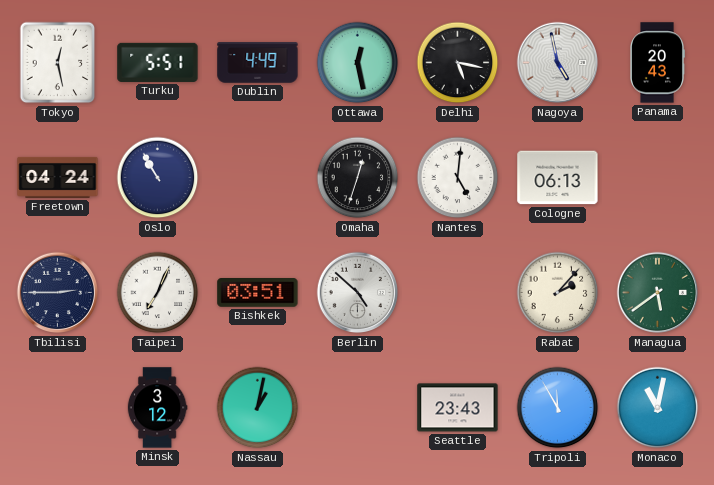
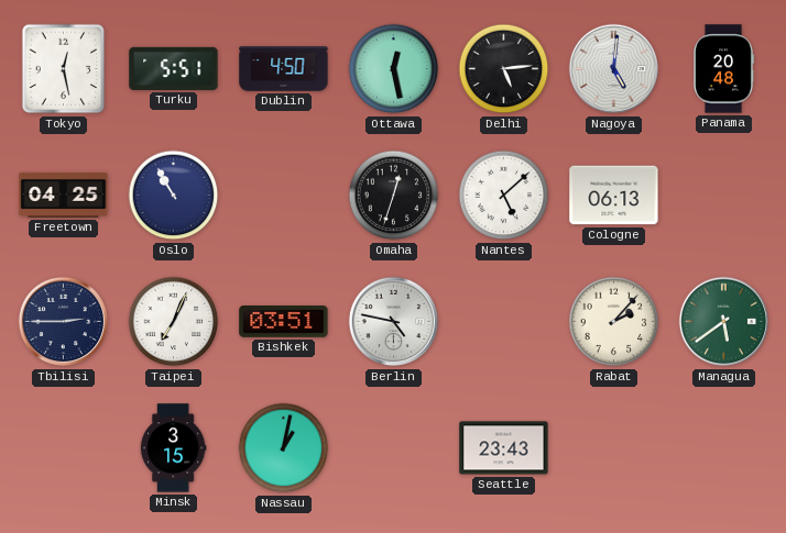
Dublin: 4:49 -> 4:50
Delhi: 5:17 -> 5:14
Nagoya: 4:58 -> 5:01
Panama: 20:43 -> 20:48
Freetown: 04:24 -> 04:25
Nantes: 5:01 -> 5:08
Berlin: 4:52 -> 4:47
Minsk: 3:12 -> 3:15
Tripoli: 11:55 -> none
Monaco: 11:02 -> none
